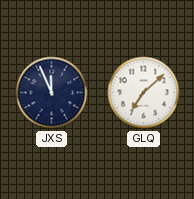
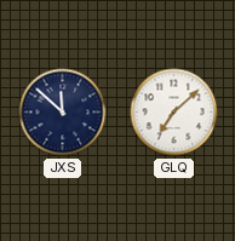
JXS: 11:56 -> 11:52
